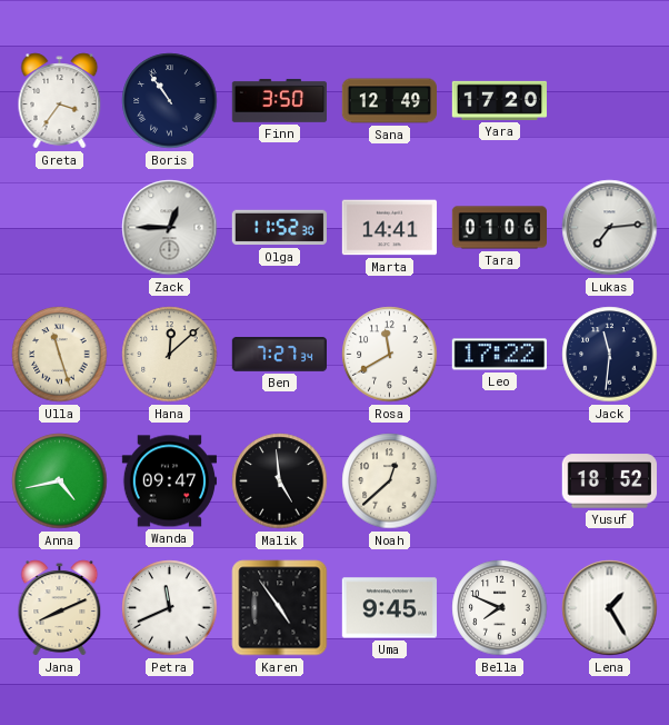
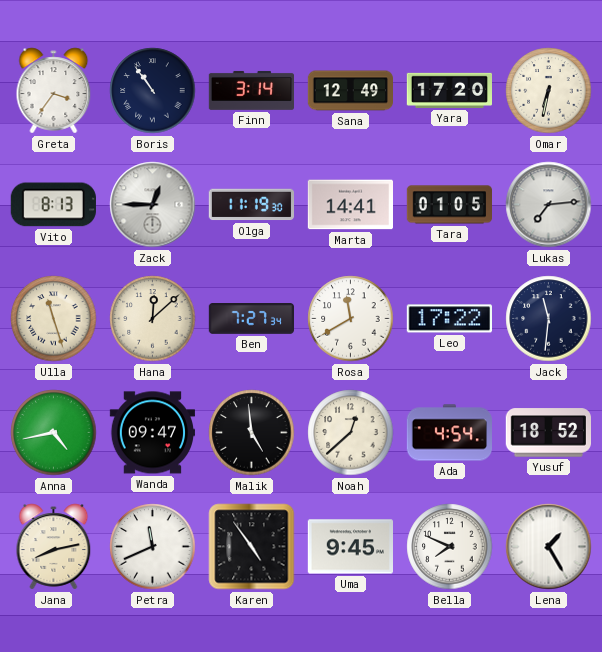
Finn: 3:50 -> 3:14
Omar: none -> 6:32
Vito: none -> 8:13
Olga: 11:52 -> 11:19
Tara: 01:06 -> 01:05
Ada: none -> 4:54
Jana: 8:11 -> 8:13
